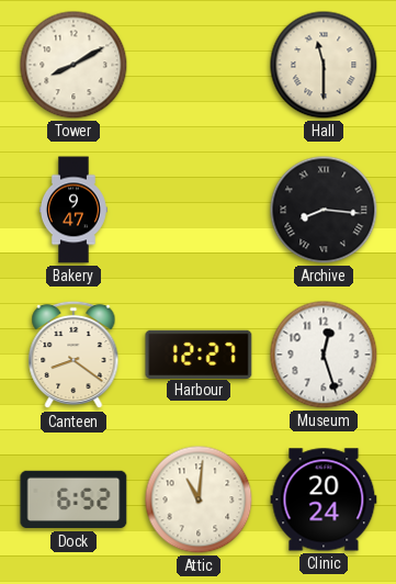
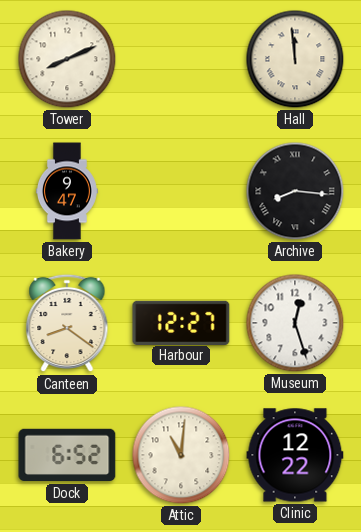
Tower: 8:10 -> 8:11
Hall: 11:30 -> 11:59
Clinic: 20:24 -> 12:22
